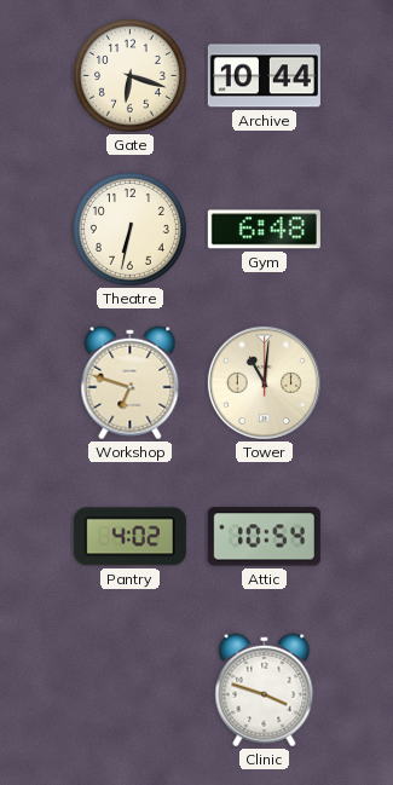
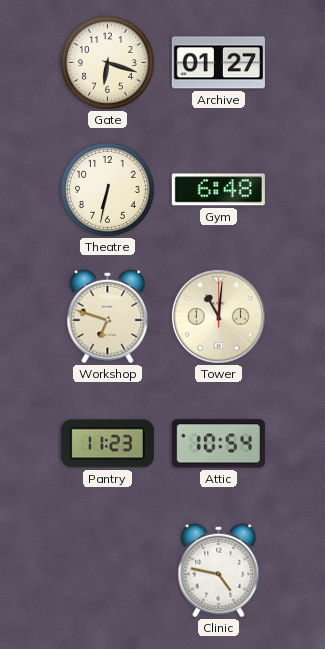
Archive: 10:44 -> 01:27
Pantry: 4:02 -> 11:23
Clinic: 3:48 -> 4:47
